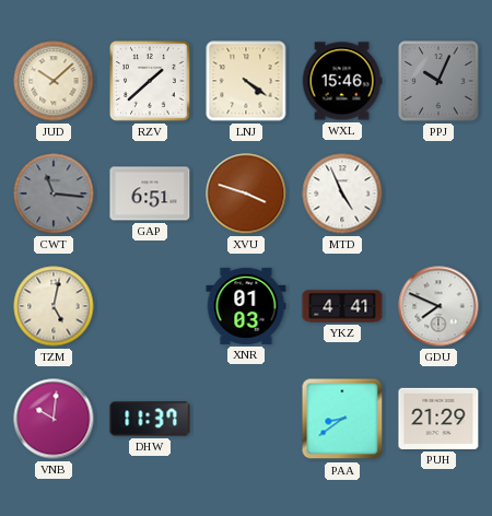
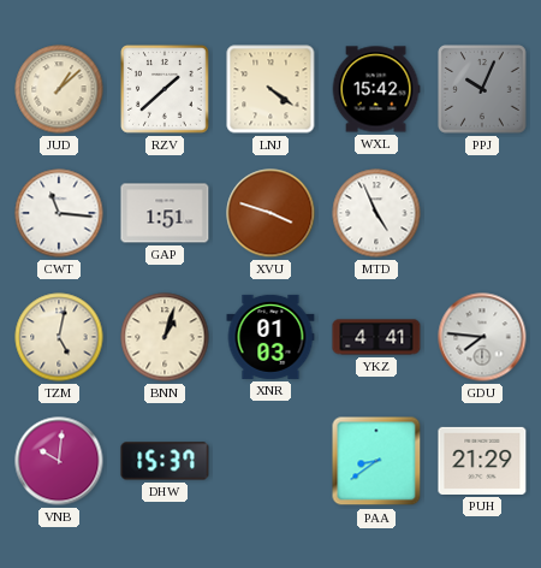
JUD: 10:08 -> 1:08
WXL: 15:46 -> 15:42
CWT dial: grey -> white
GAP: 6:51 -> 1:51
BNN: none -> 1:03
GDU: 7:49 -> 7:46
DHW: 11:37 -> 15:37
